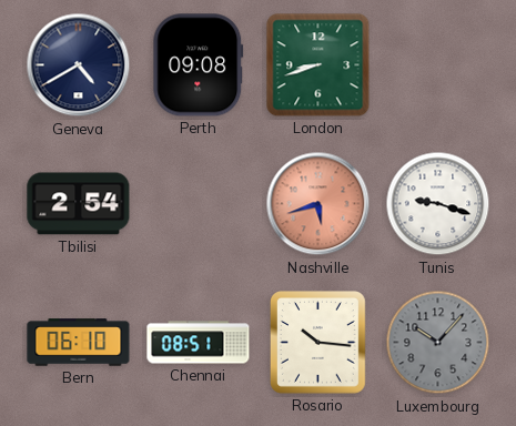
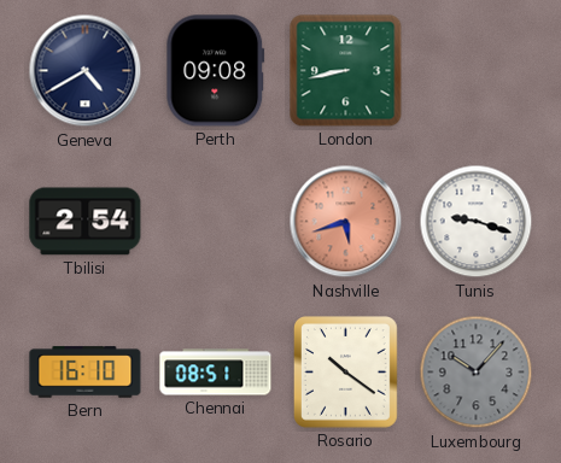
London: 8:42 -> 8:43
Bern: 06:10 -> 16:10
Rosario: 10:16 -> 10:21
